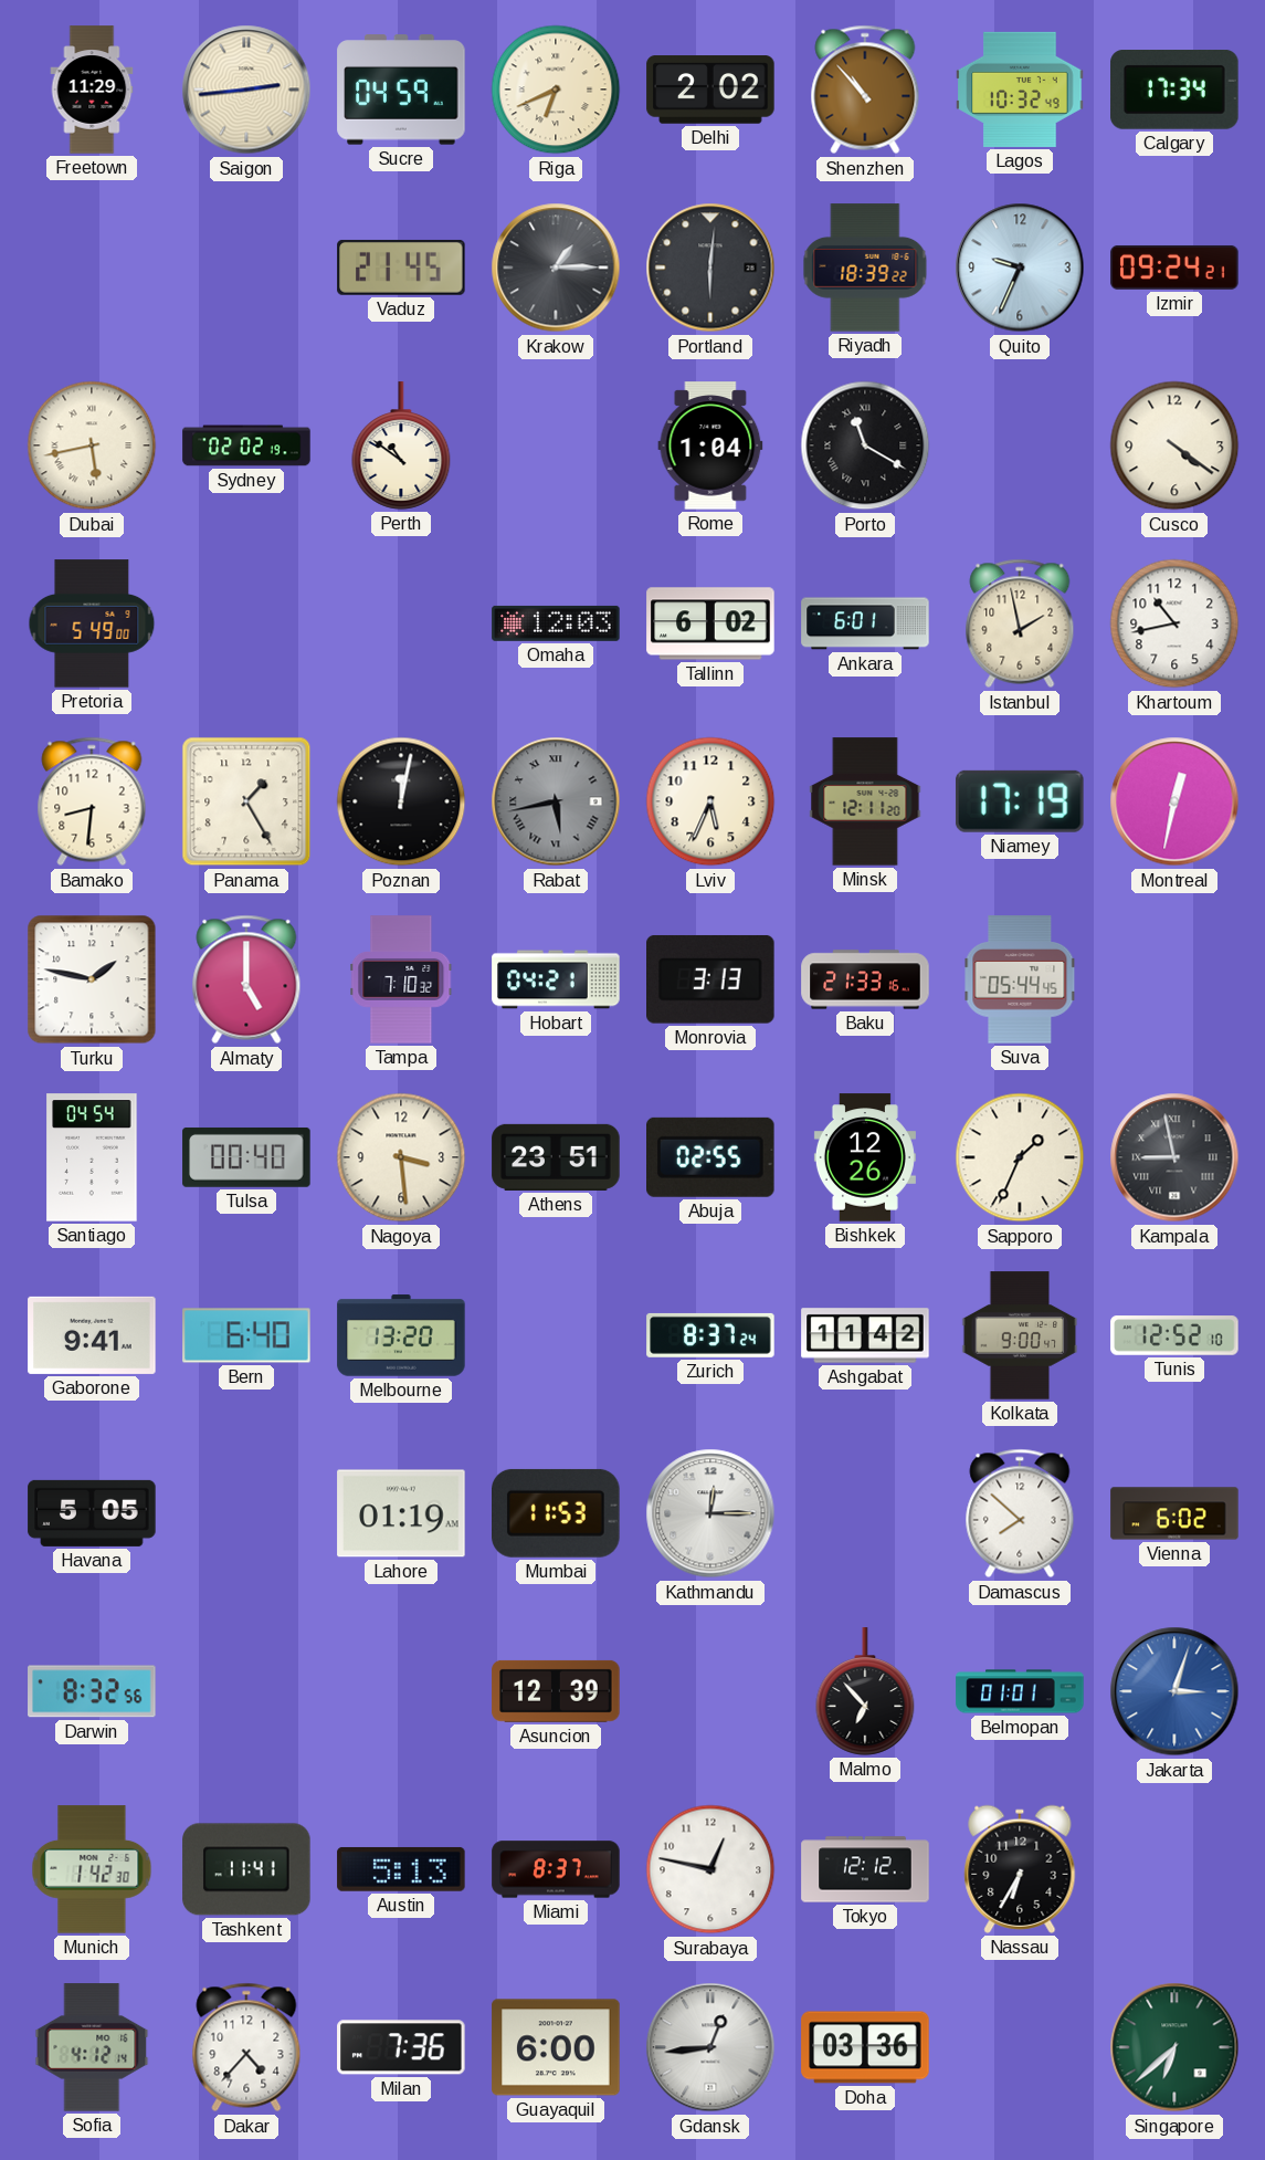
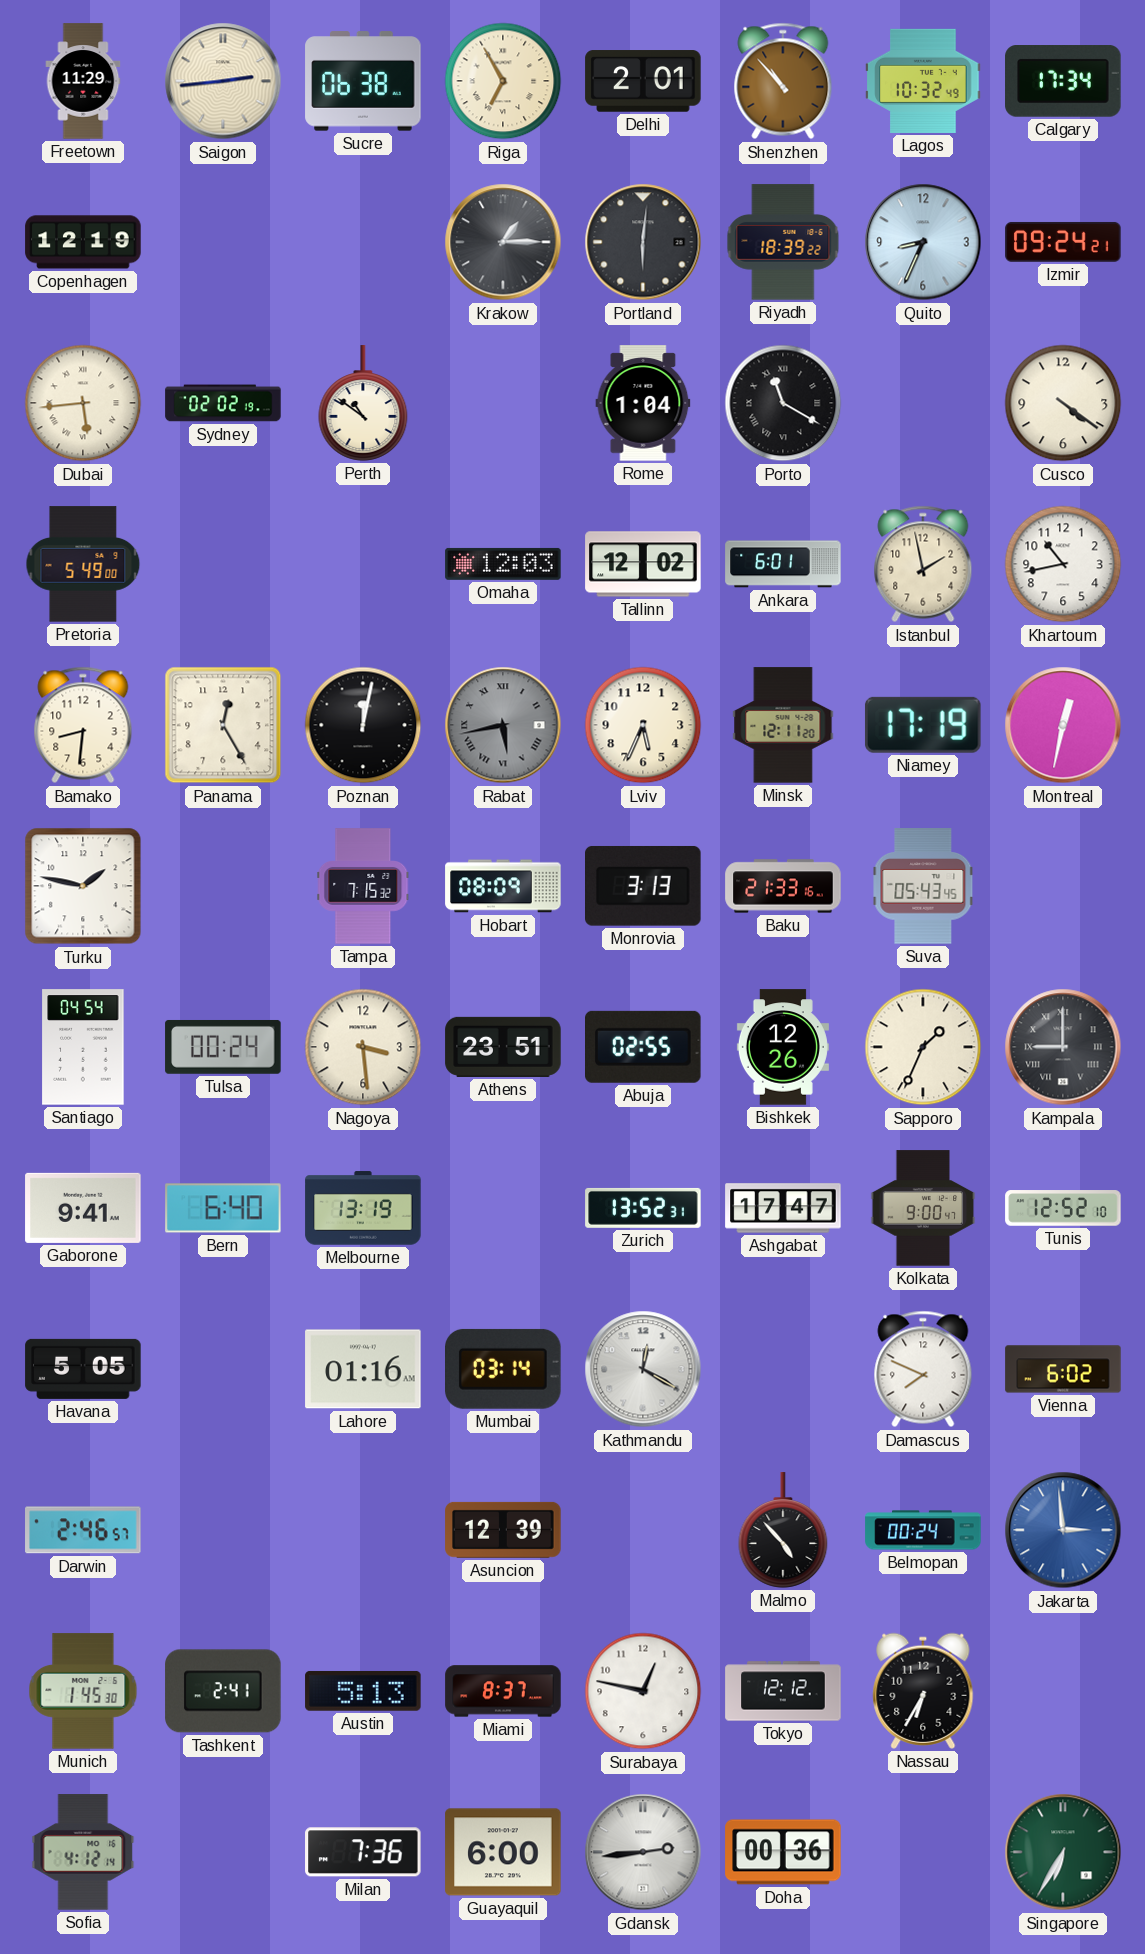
Sucre: 04:59 -> 06:38
Riga: 6:41 -> 6:55
Delhi: 2:02 -> 2:01
Copenhagen: none -> 12:19
Vaduz: 21:45 -> none
Quito: 9:34 -> 8:34
Dubai: 5:43 -> 5:44
Tallinn: 6:02 -> 12:02
Panama: 1:25 -> 12:25
Almaty: 5:00 -> none
Tampa: 7:10 -> 7:15
Hobart: 04:21 -> 08:09
Suva: 05:44 -> 05:43
Tulsa: 00:40 -> 00:24
Kampala: 8:58 -> 9:00
Melbourne: 13:20 -> 13:19
Zurich: 8:37 -> 13:52
Ashgabat: 11:42 -> 17:47
Lahore: 01:19 -> 01:16
Mumbai: 11:53 -> 03:14
Kathmandu: 12:15 -> 12:20
Damascus: 7:52 -> 7:49
Darwin: 8:32 -> 2:46
Malmo: 6:53 -> 4:53
Belmopan: 01:01 -> 00:24
Jakarta: 3:03 -> 2:59
Munich: 1:42 -> 1:45
Tashkent: 11:41 -> 2:41
Dakar: 4:37 -> none
Gdansk: 12:44 -> 2:44
Doha: 03:36 -> 00:36
Singapore: 6:38 -> 6:35
